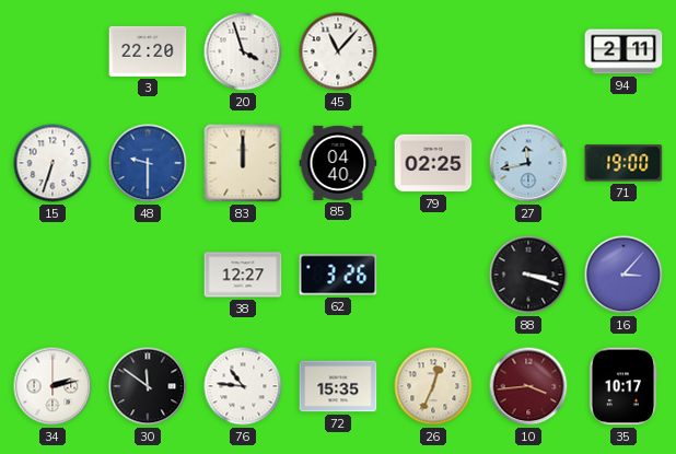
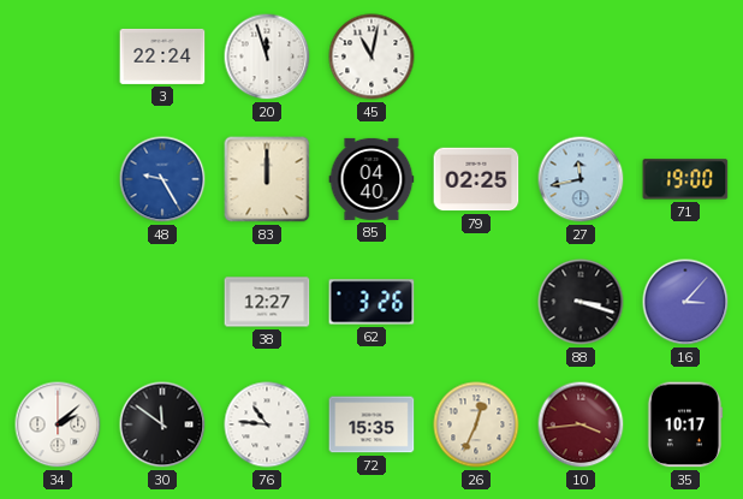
3: 22:20 -> 22:24
20: 3:57 -> 11:57
45: 11:07 -> 11:02
94: 2:11 -> none
15: 6:33 -> none
48: 9:30 -> 9:25
34: 2:13 -> 2:08
